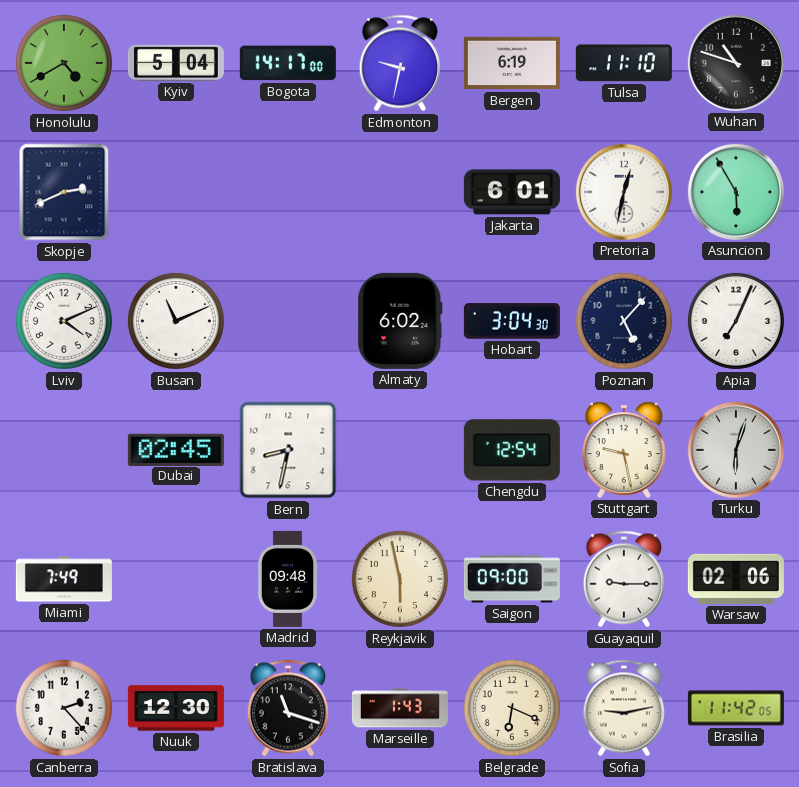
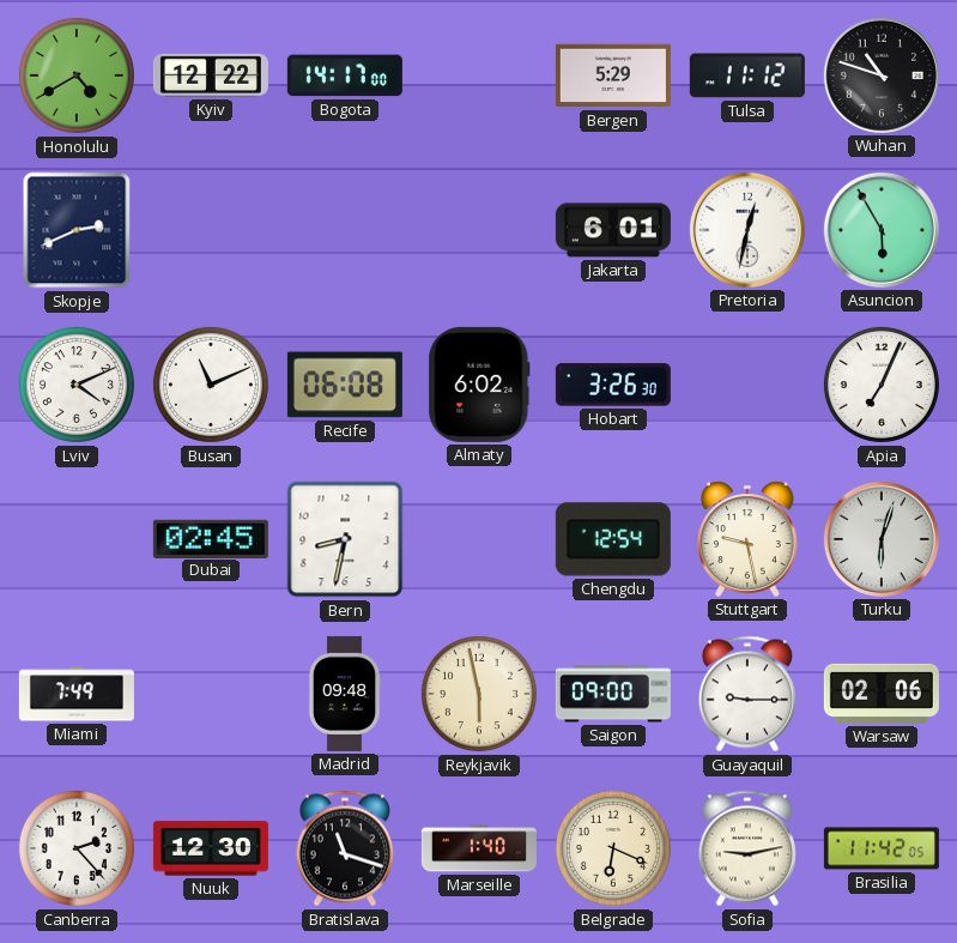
Kyiv: 5:04 -> 12:22
Edmonton: 9:32 -> none
Bergen: 6:19 -> 5:29
Tulsa: 11:10 -> 11:12
Recife: none -> 06:08
Hobart: 3:04 -> 3:26
Poznan: 5:07 -> none
Marseille: 1:43 -> 1:40
